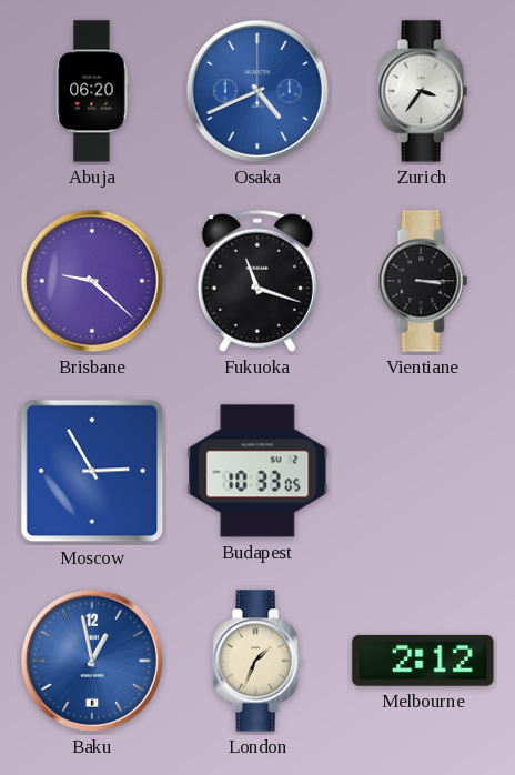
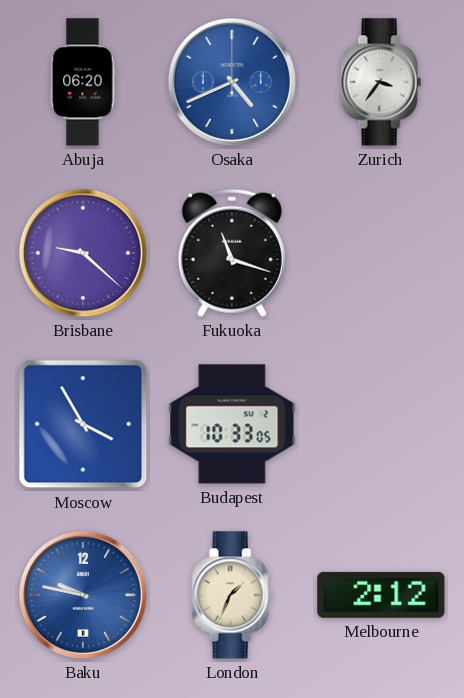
Vientiane: 3:15 -> none
Moscow: 2:55 -> 3:55
Baku: 12:58 -> 9:47
